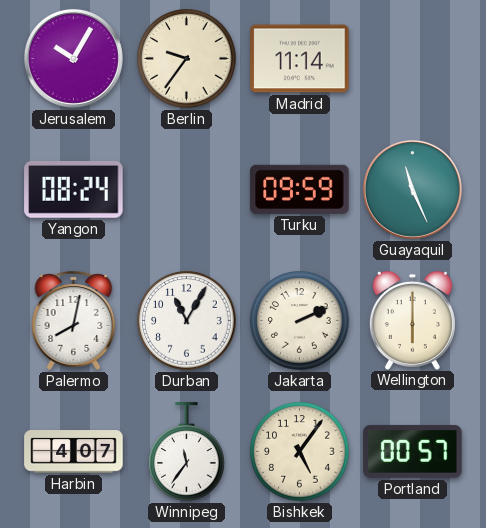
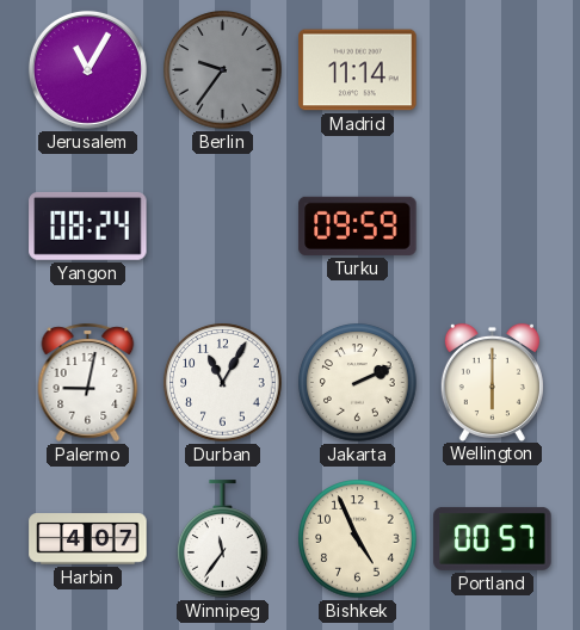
Jerusalem: 10:05 -> 11:05
Berlin dial: cream -> grey
Guayaquil: 11:26 -> none
Palermo: 8:02 -> 9:02
Bishkek: 5:06 -> 4:56
